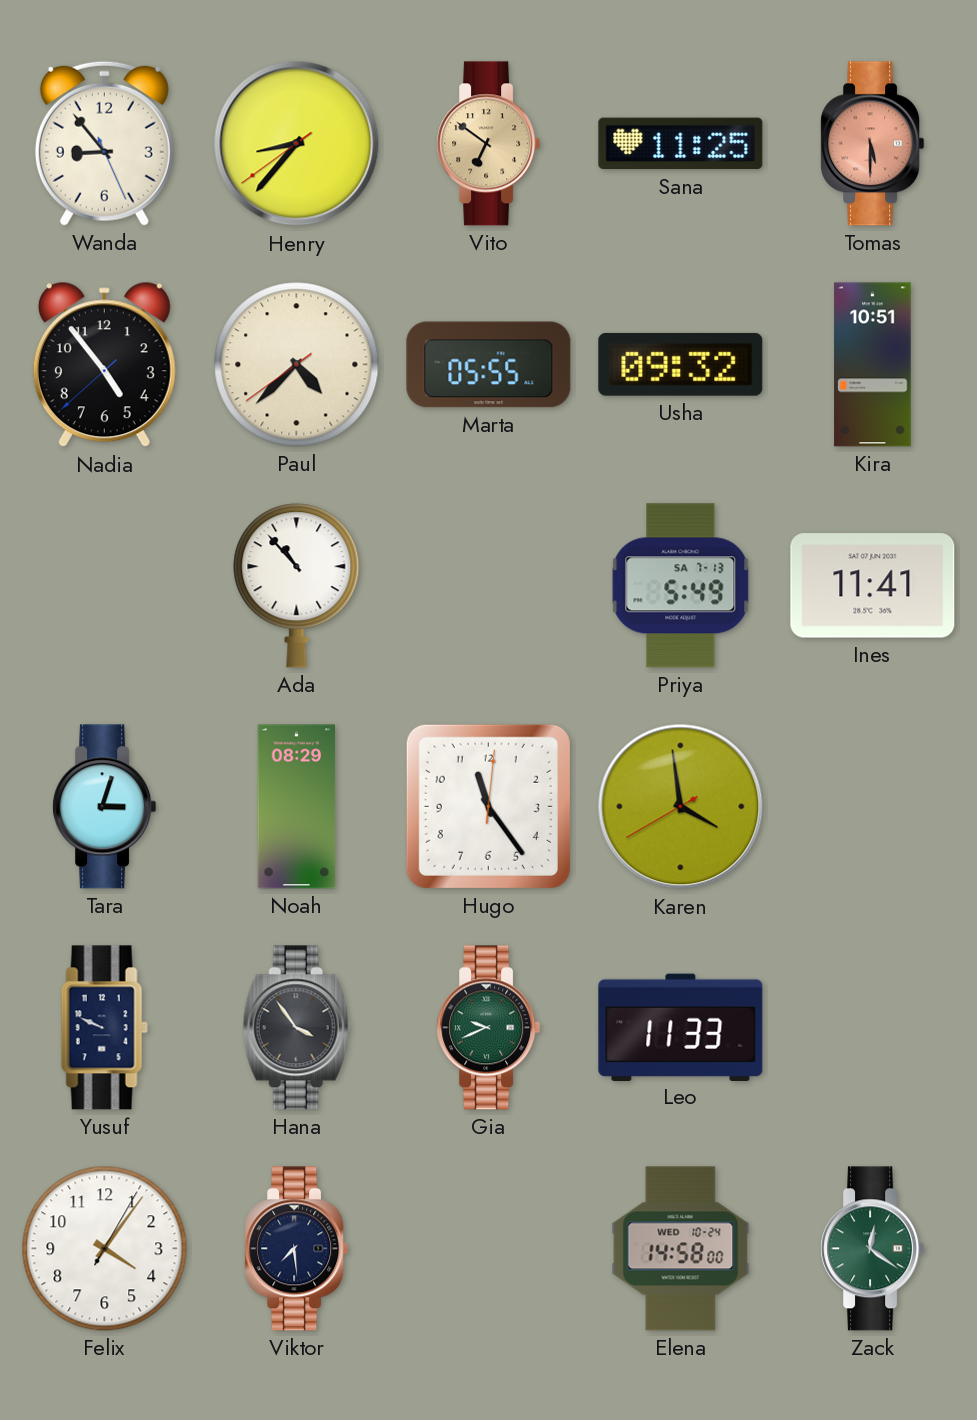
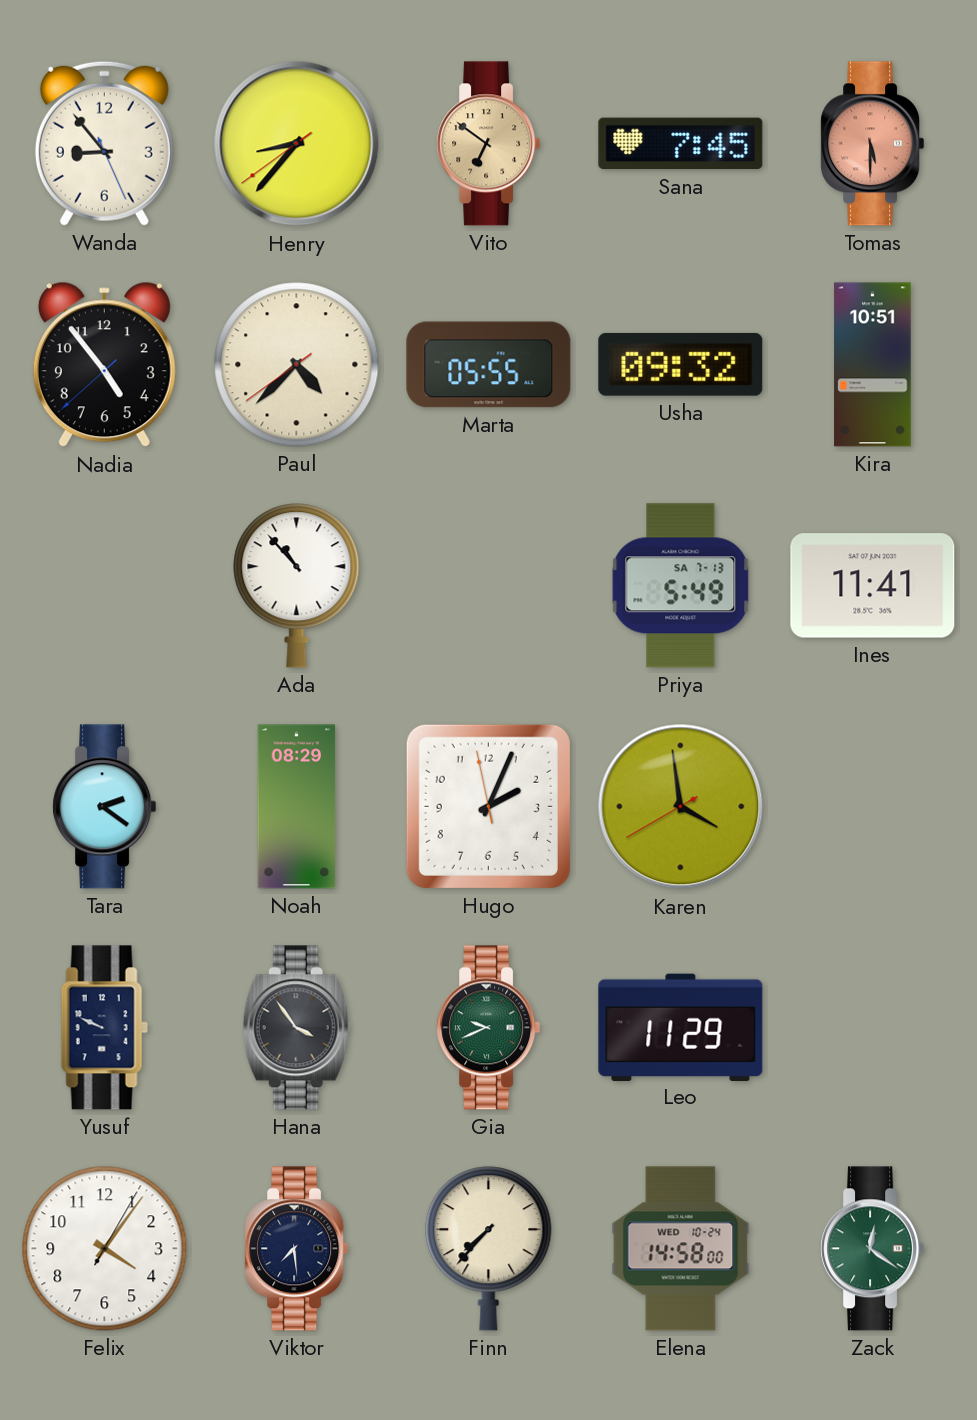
Sana: 11:25 -> 7:45
Tara: 3:03 -> 2:21
Hugo: 11:24 -> 2:03
Leo: 11:33 -> 11:29
Finn: none -> 7:37
